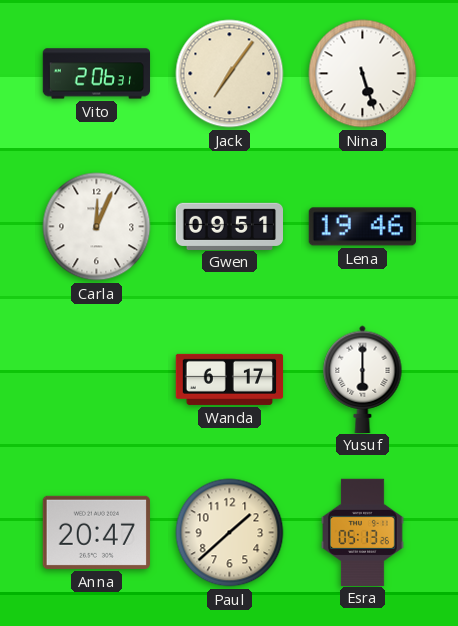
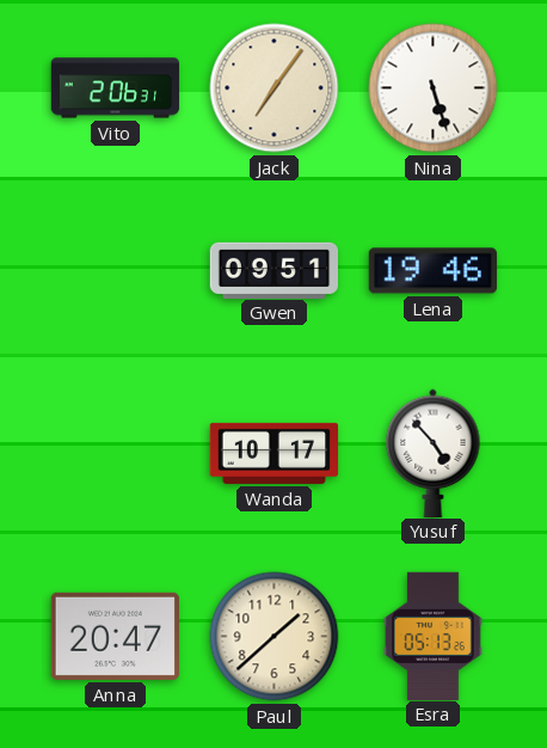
Carla: 12:04 -> none
Wanda: 6:17 -> 10:17
Yusuf: 6:00 -> 4:53
